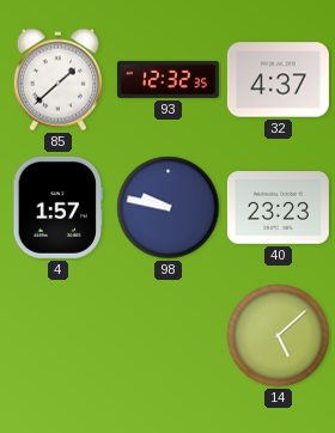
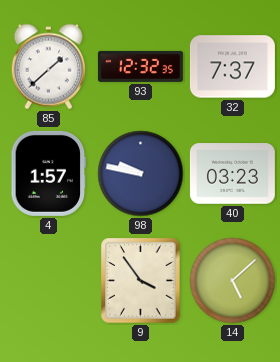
32: 4:37 -> 7:37
40: 23:23 -> 03:23
9: none -> 3:54
